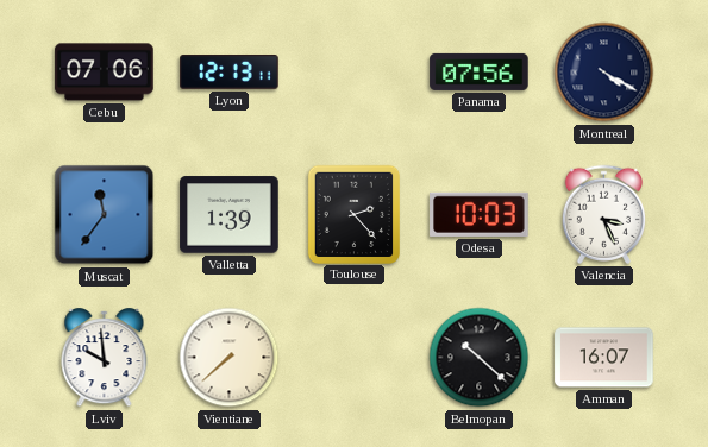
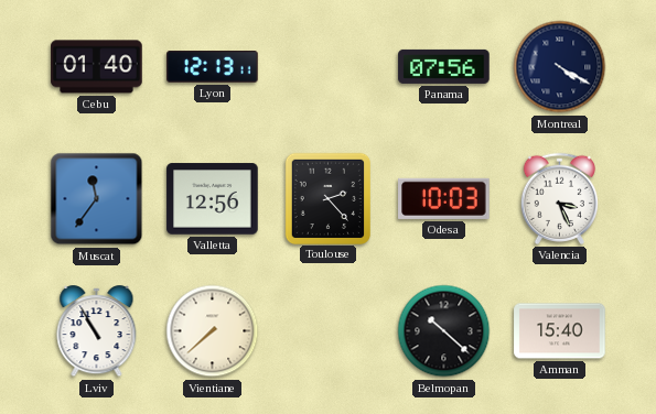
Cebu: 07:06 -> 01:40
Valletta: 1:39 -> 12:56
Lviv: 9:59 -> 10:55
Amman: 16:07 -> 15:40
